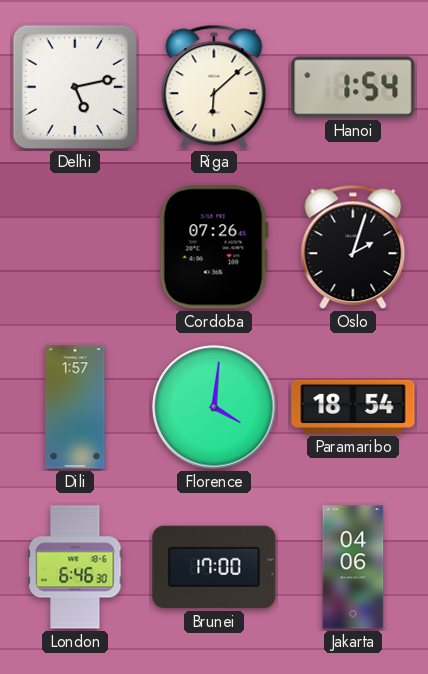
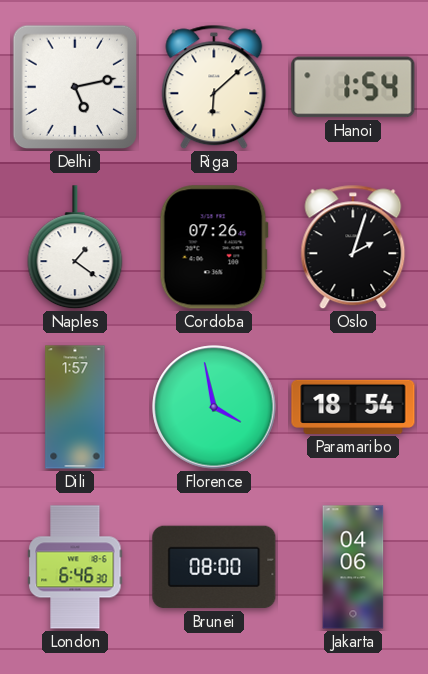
Naples: none -> 1:21
Florence: 4:01 -> 3:58
Brunei: 17:00 -> 08:00
